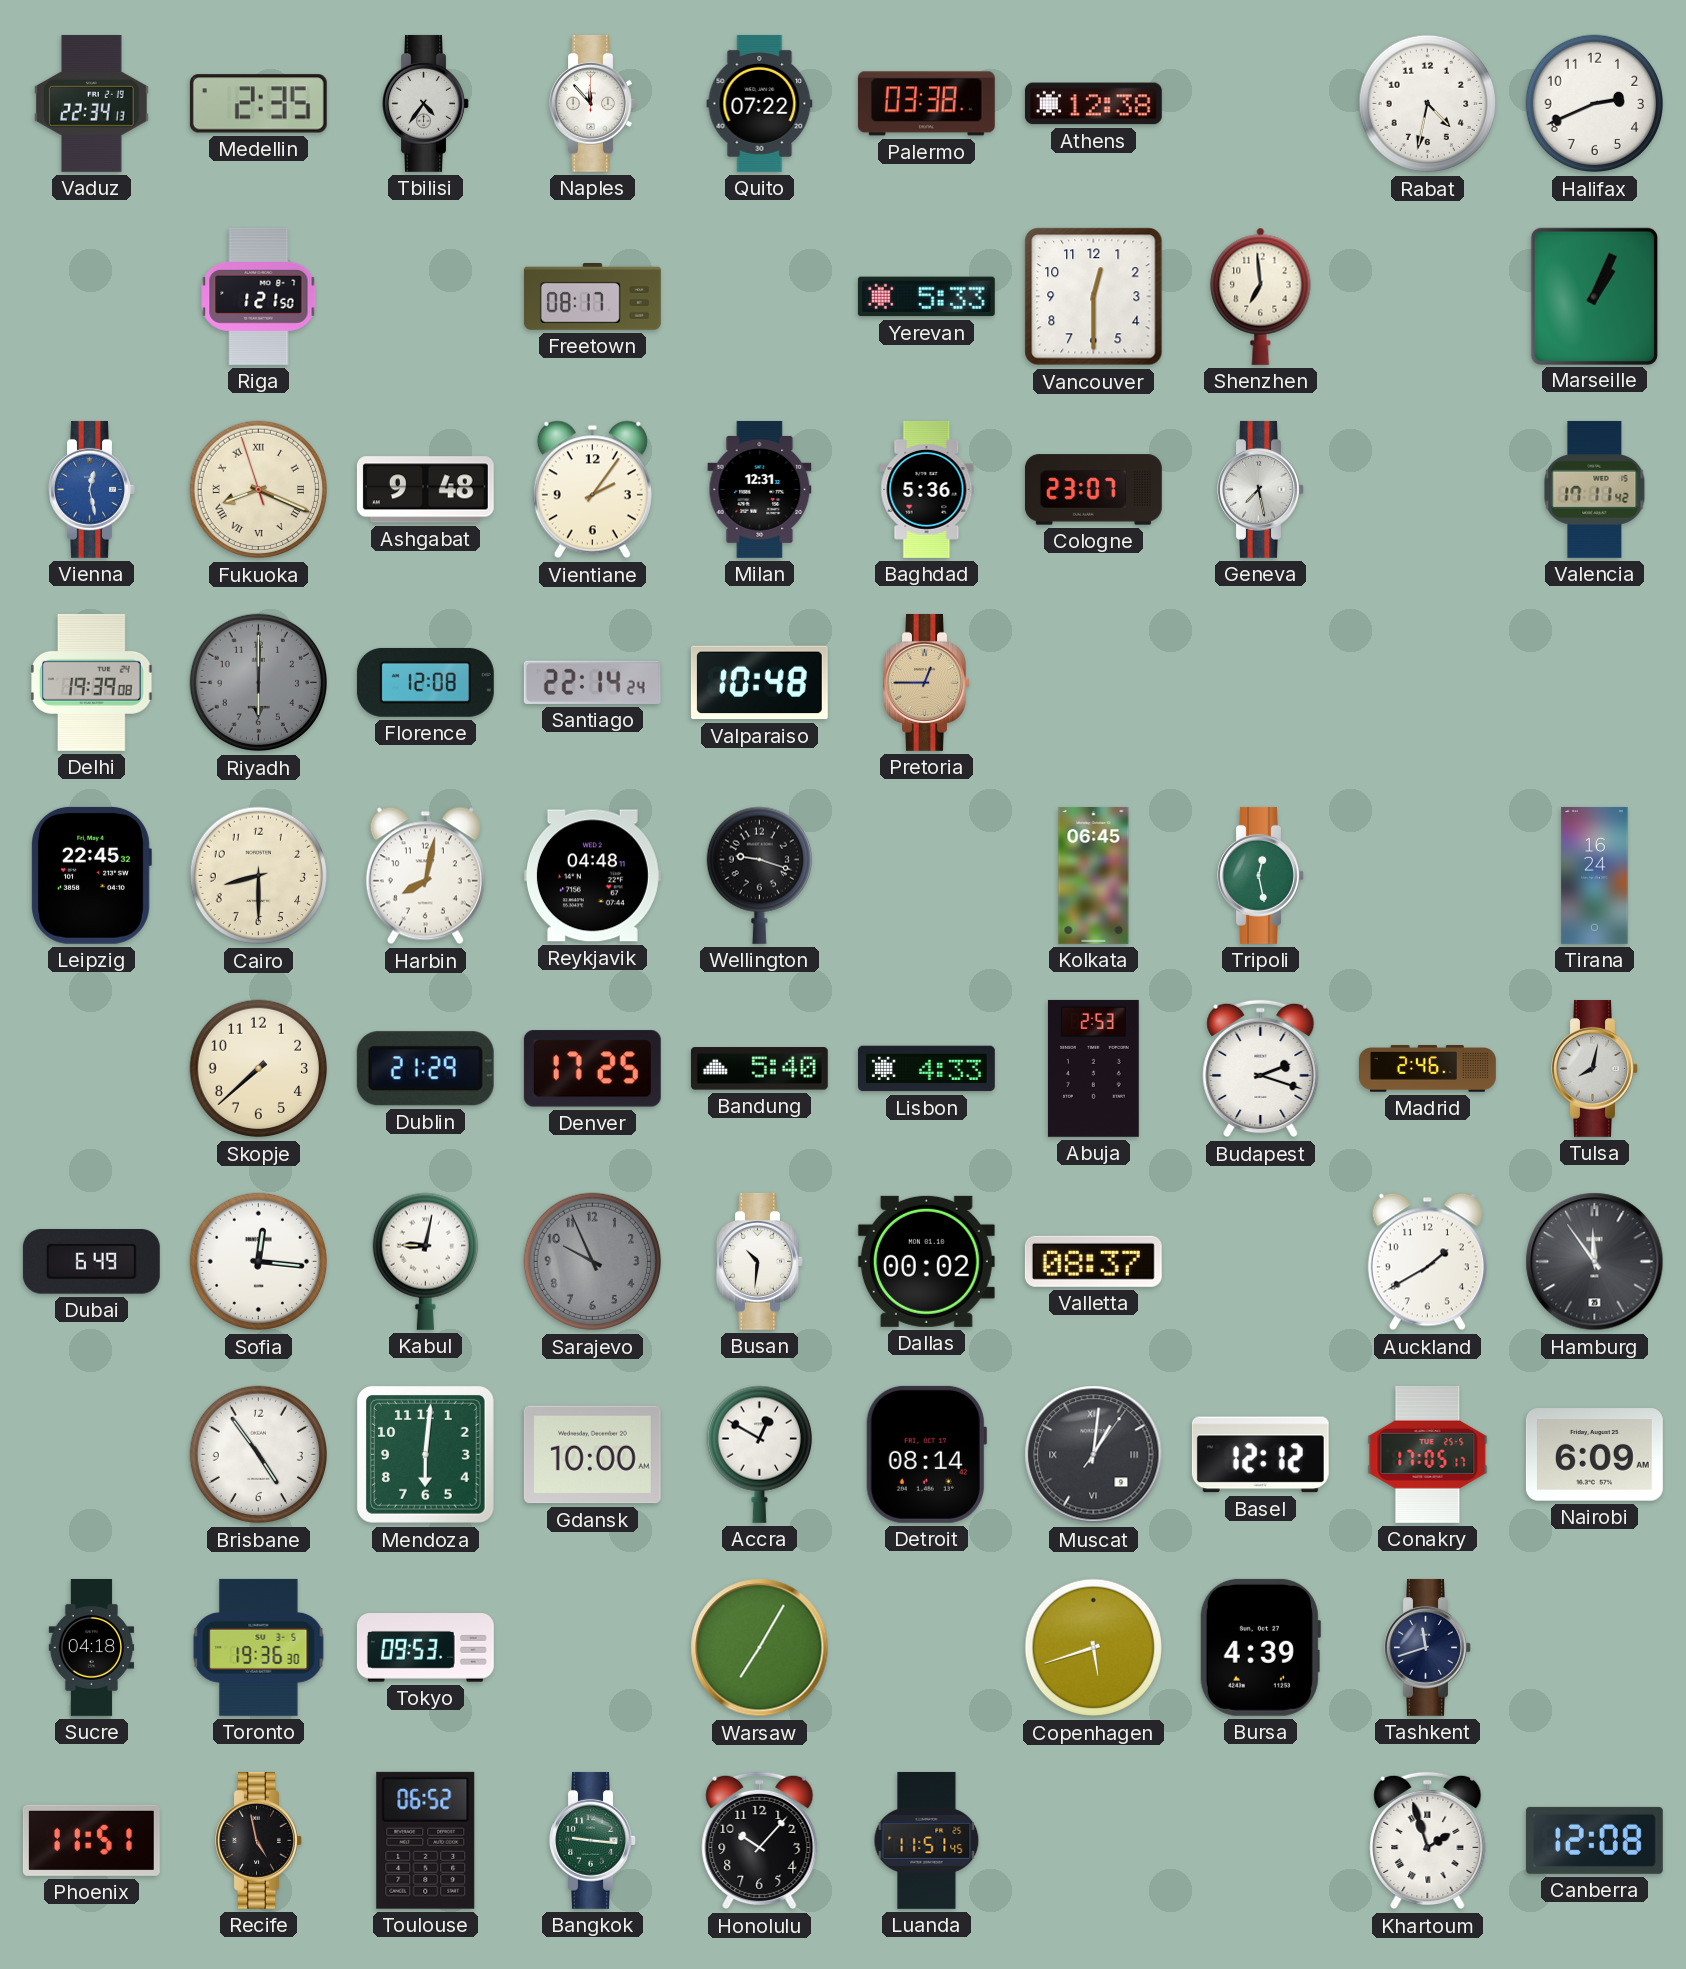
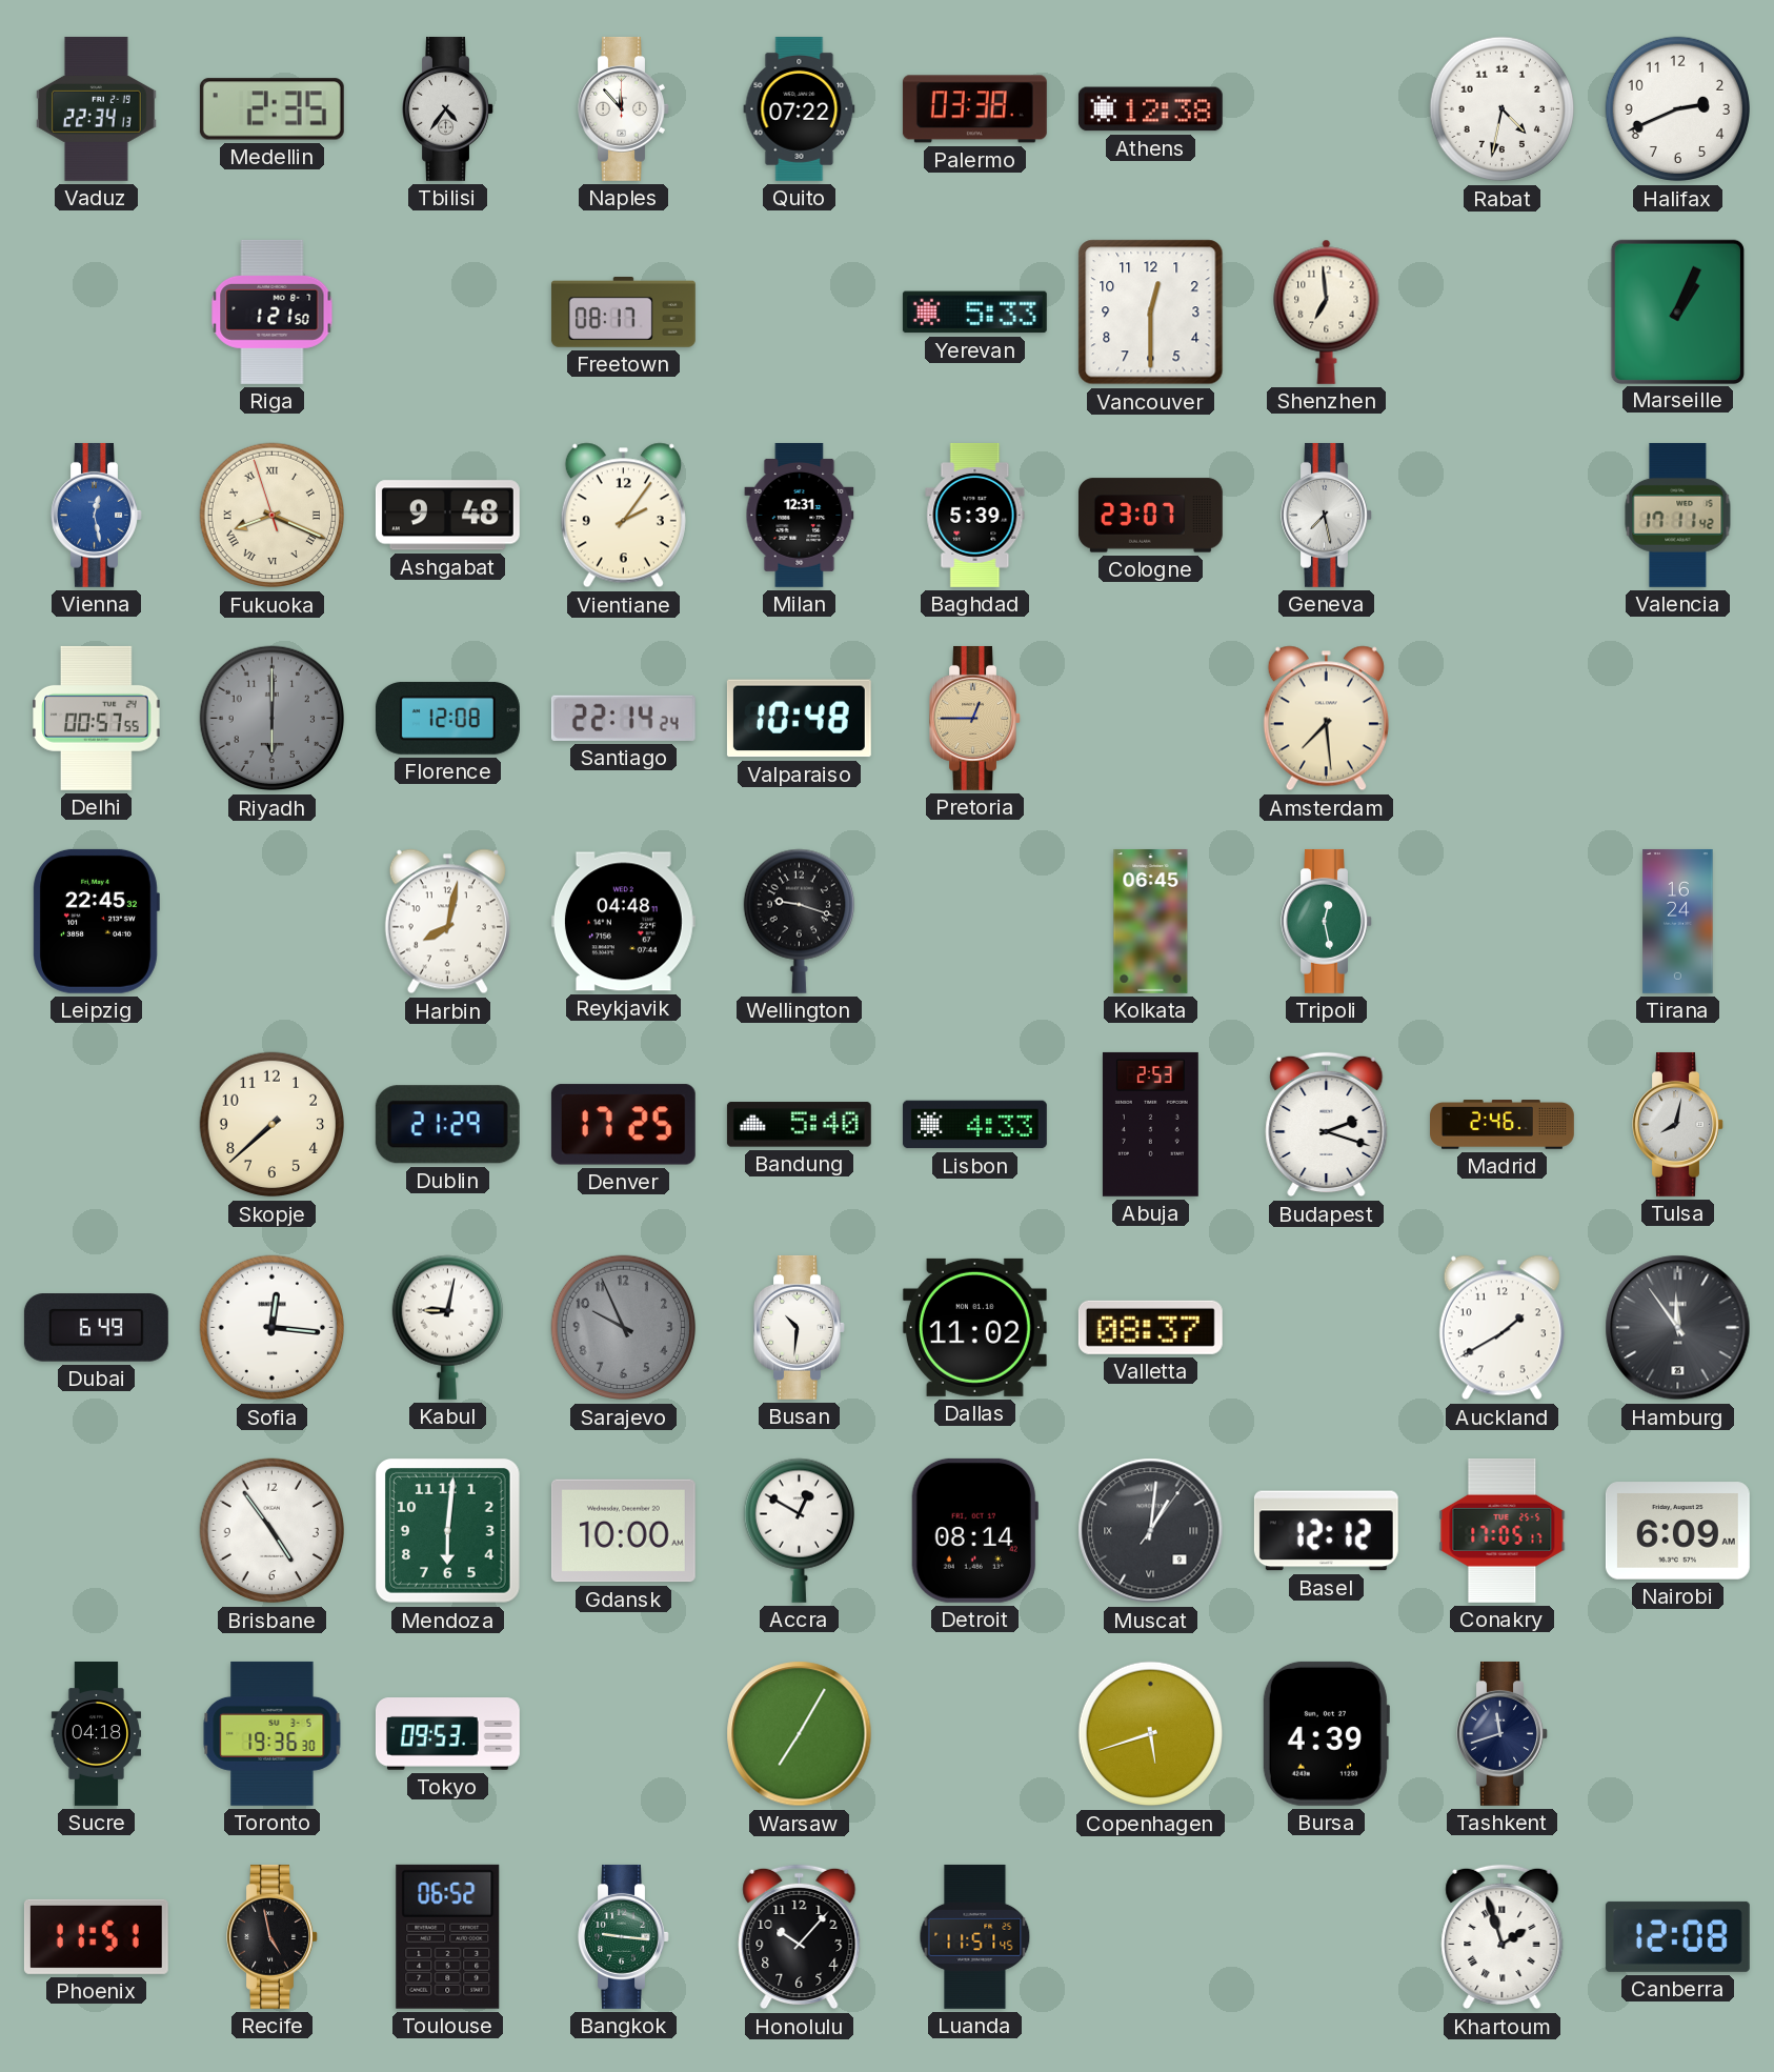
Baghdad: 5:36 -> 5:39
Delhi: 19:39 -> 00:57
Amsterdam: none -> 7:29
Cairo: 8:30 -> none
Dallas: 00:02 -> 11:02
